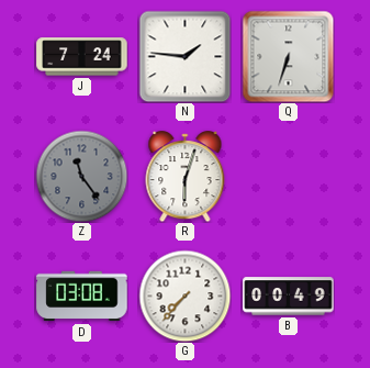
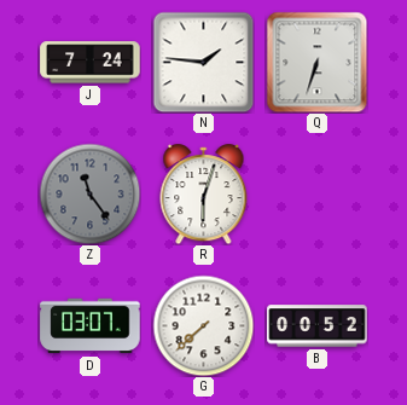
D: 03:08 -> 03:07
G: 7:37 -> 7:38
B: 00:49 -> 00:52
